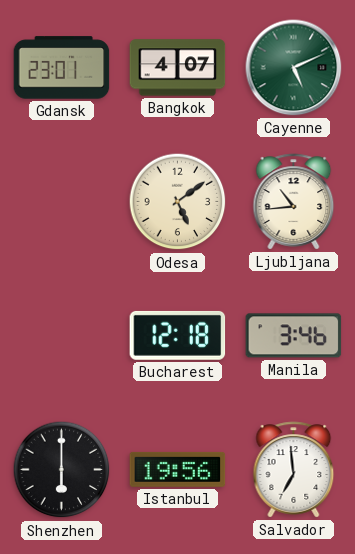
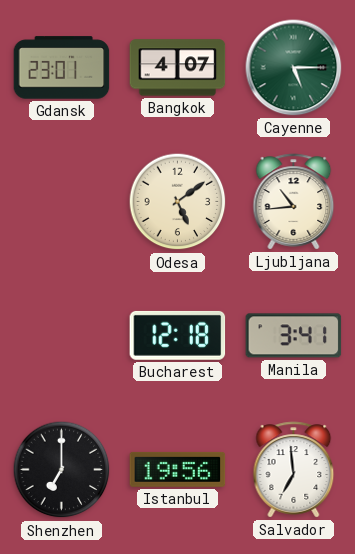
Cayenne: 5:11 -> 5:15
Manila: 3:46 -> 3:41
Shenzhen: 6:00 -> 7:00
